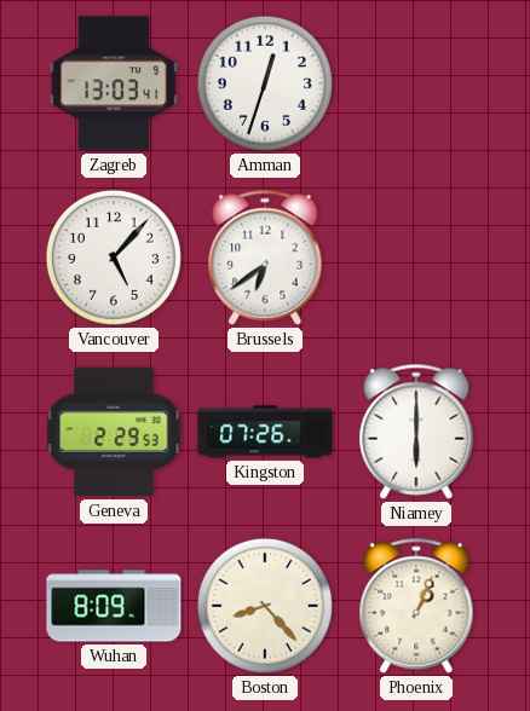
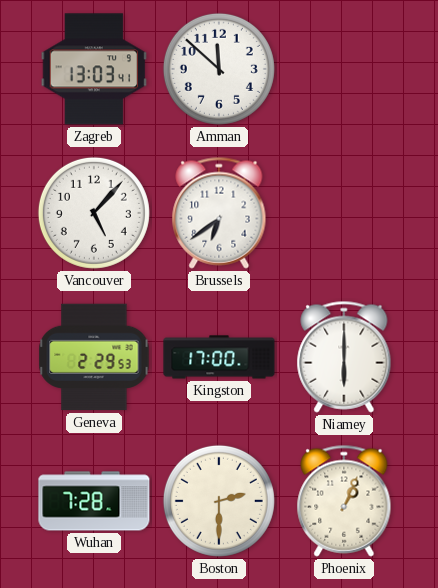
Amman: 12:33 -> 11:52
Kingston: 07:26 -> 17:00
Wuhan: 8:09 -> 7:28
Boston: 8:23 -> 2:30
